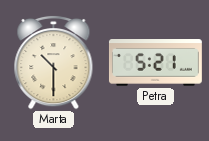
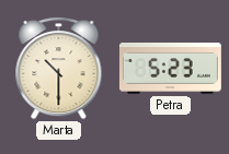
Petra: 5:21 -> 5:23
